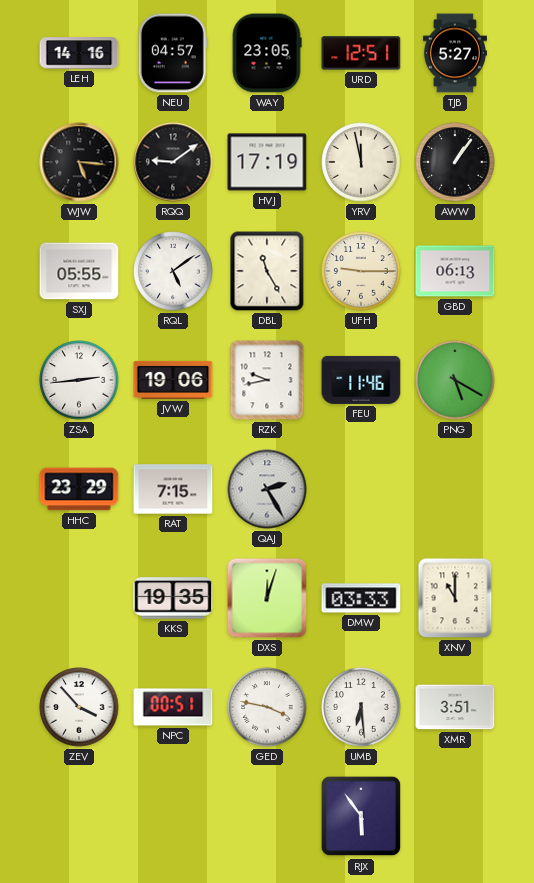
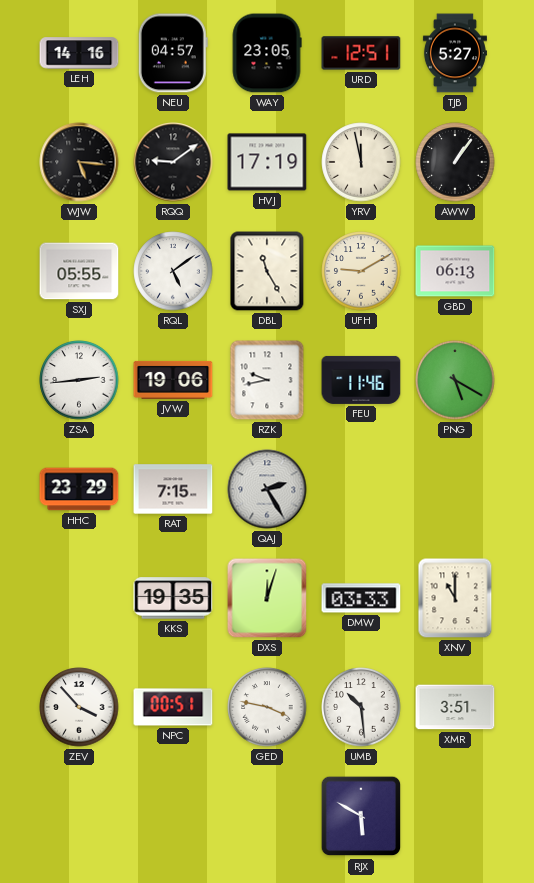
UFH: 9:15 -> 9:10
UMB: 6:29 -> 10:29
RJX: 5:54 -> 5:50
